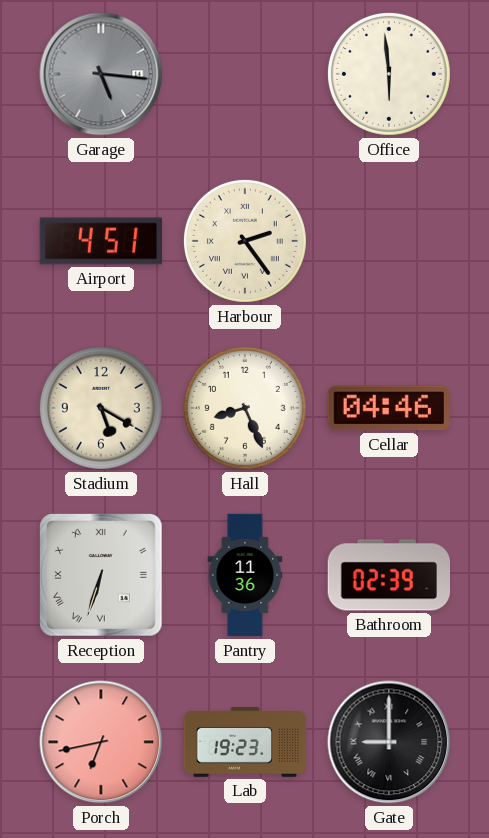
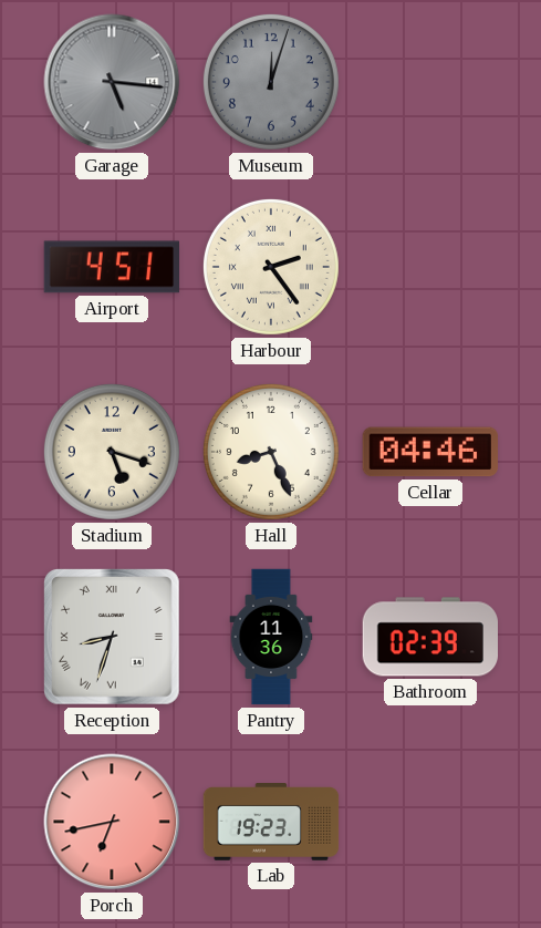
Museum: none -> 12:03
Office: 5:59 -> none
Stadium: 5:20 -> 5:18
Reception: 6:33 -> 8:33
Gate: 9:00 -> none
